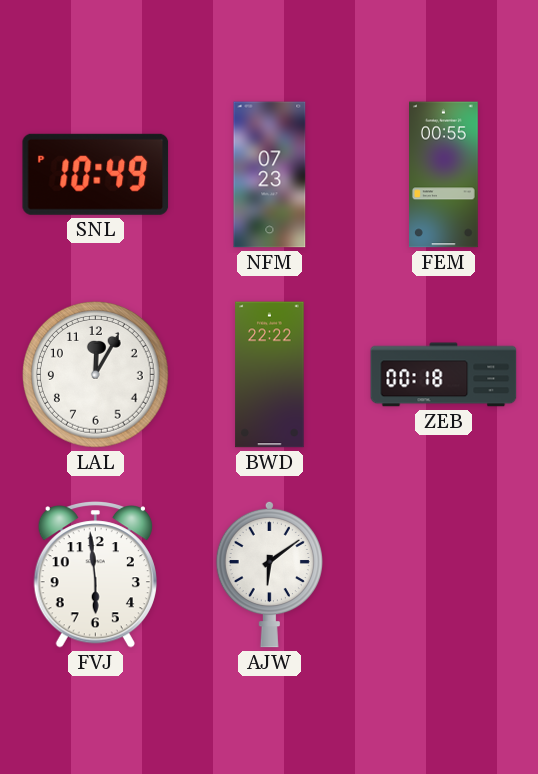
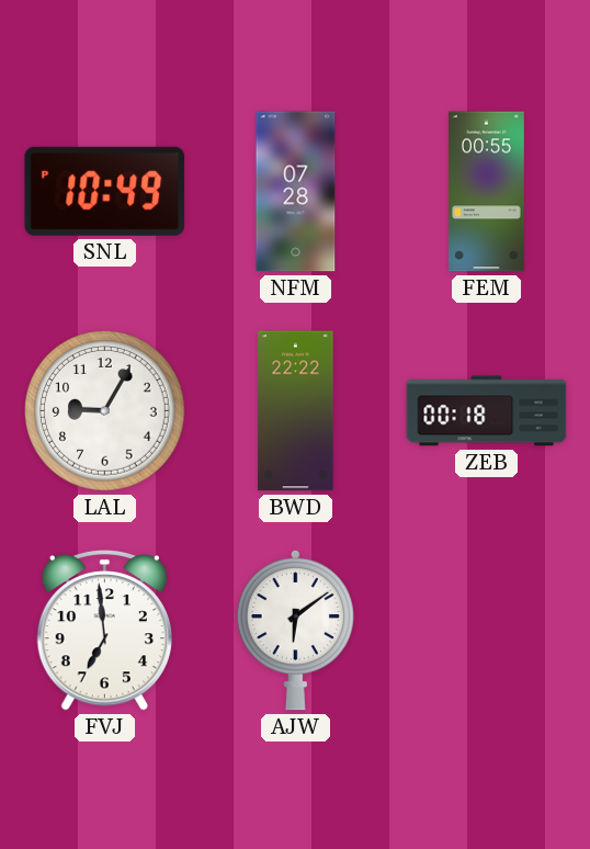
NFM: 07:23 -> 07:28
LAL: 12:05 -> 9:05
FVJ: 5:59 -> 6:59
